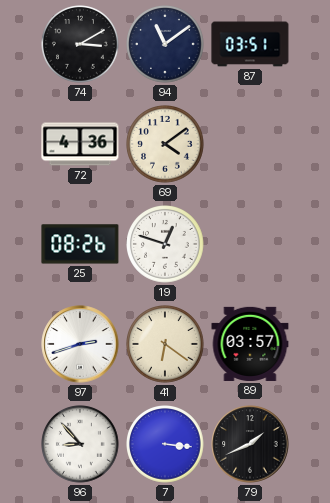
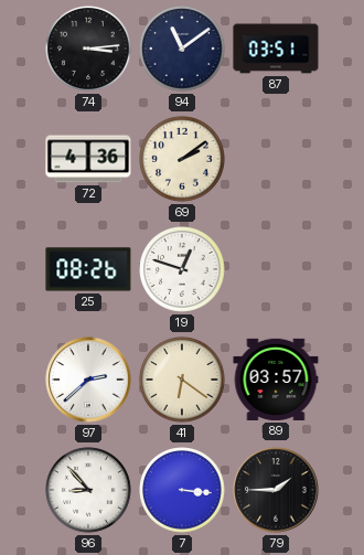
74: 3:10 -> 3:14
69: 4:09 -> 2:09
97: 2:42 -> 2:38
79: 1:41 -> 1:45
